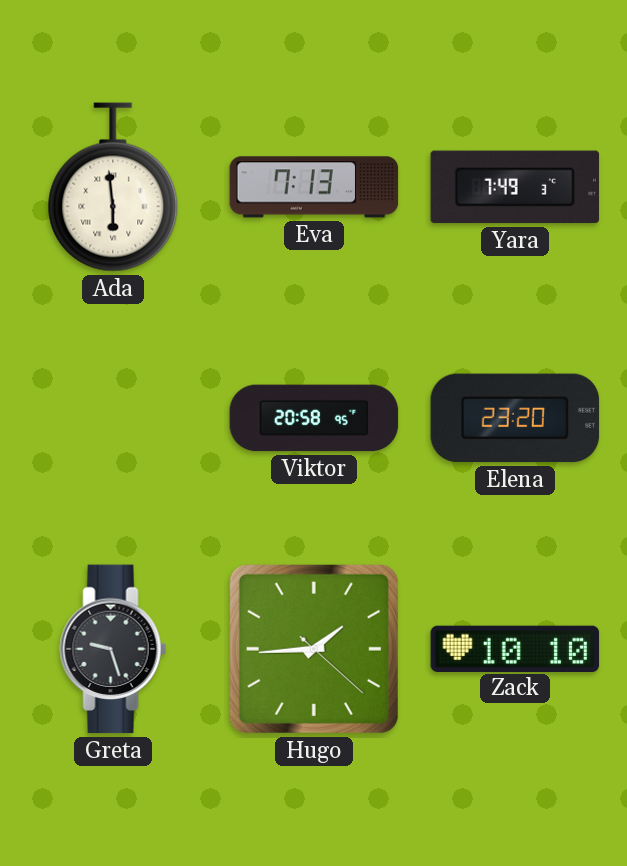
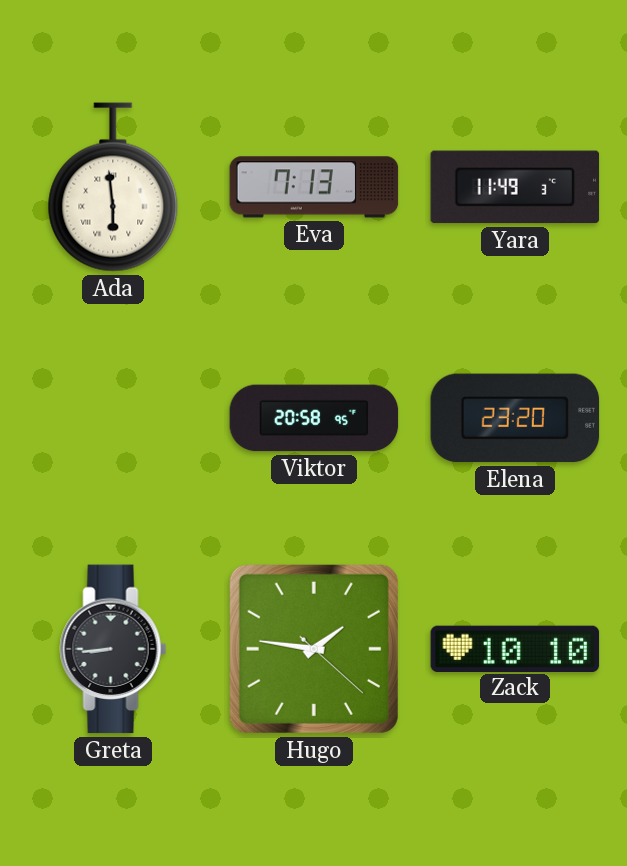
Yara: 7:49 -> 11:49
Greta: 9:27 -> 8:44
Hugo: 1:44 -> 1:46
